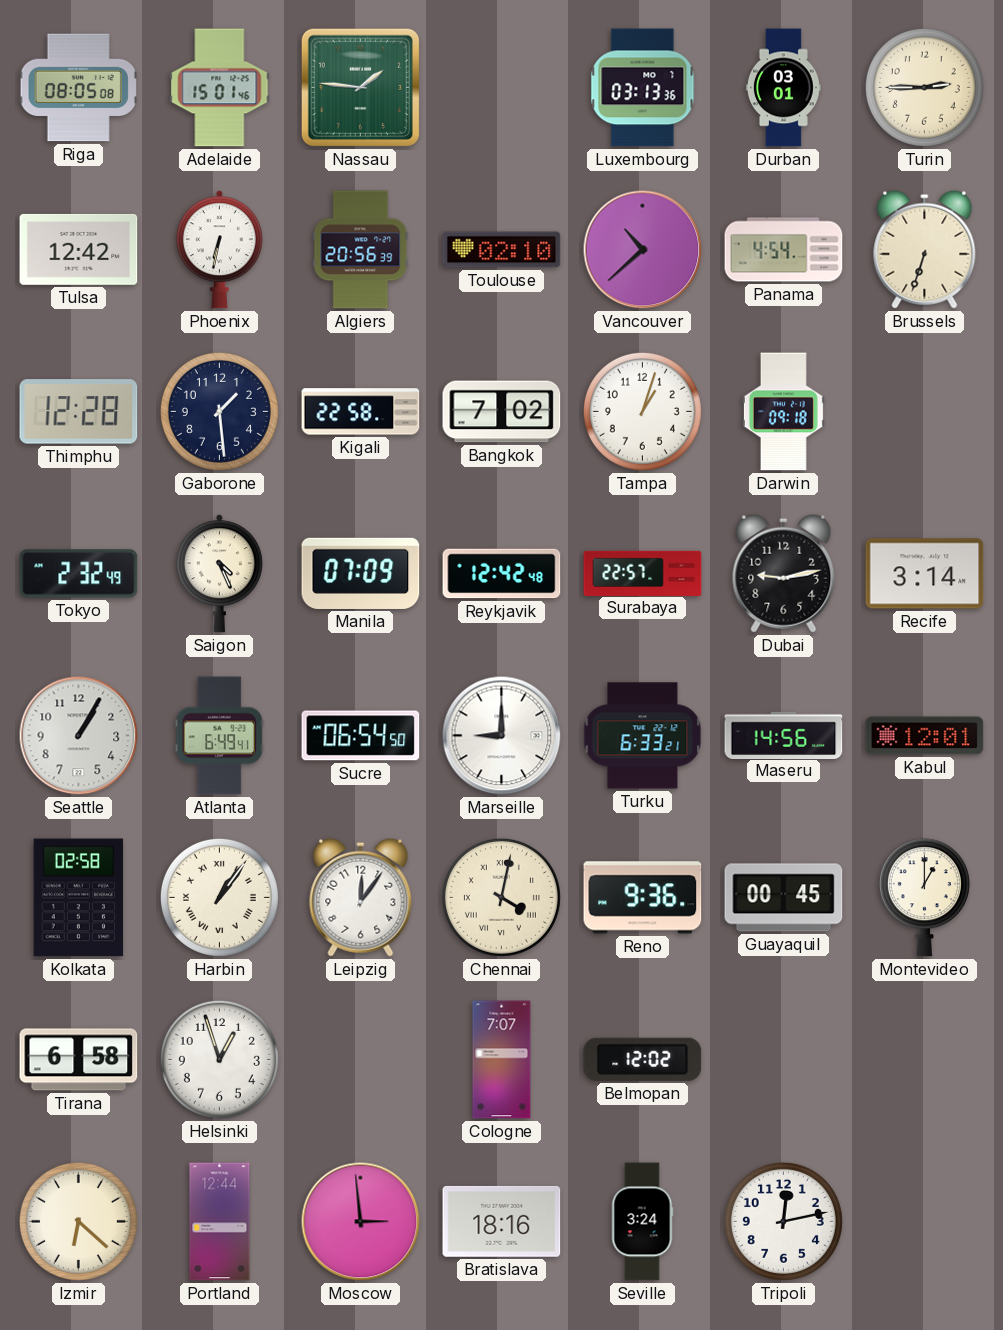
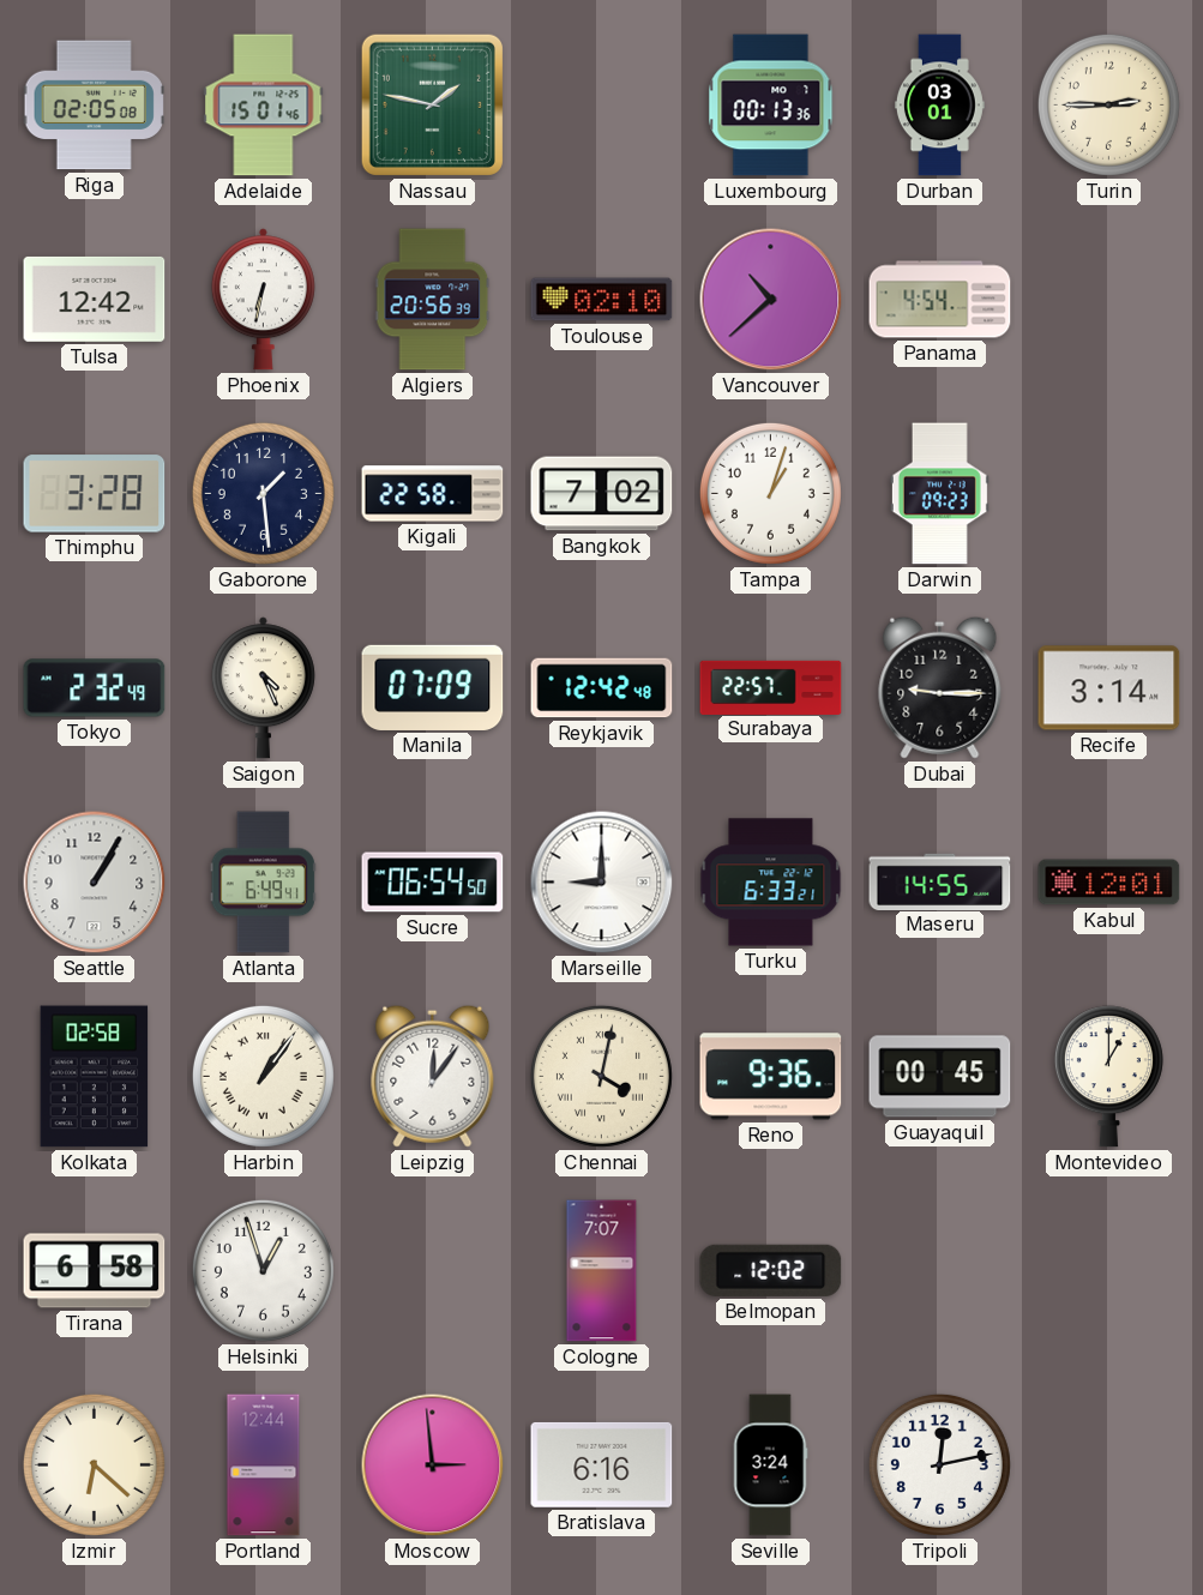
Riga: 08:05 -> 02:05
Nassau: 1:46 -> 1:47
Luxembourg: 03:13 -> 00:13
Brussels: 6:33 -> none
Thimphu: 12:28 -> 3:28
Darwin: 09:18 -> 09:23
Dubai: 9:13 -> 9:15
Maseru: 14:56 -> 14:55
Bratislava: 18:16 -> 6:16
